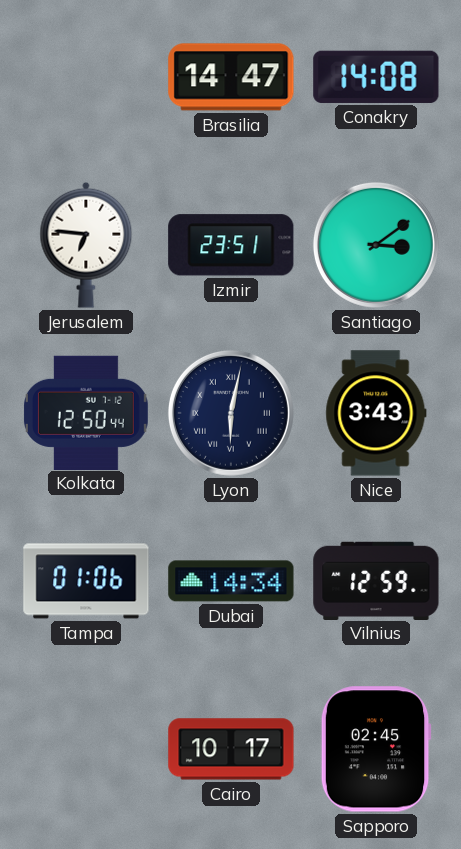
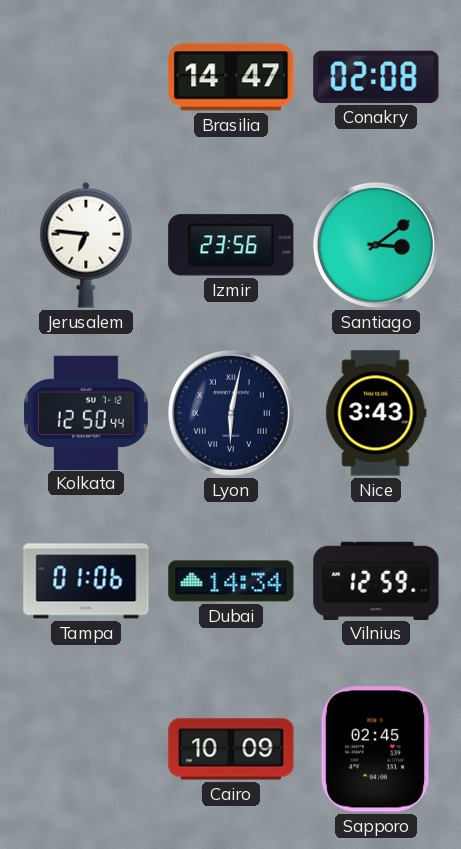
Conakry: 14:08 -> 02:08
Izmir: 23:51 -> 23:56
Cairo: 10:17 -> 10:09
